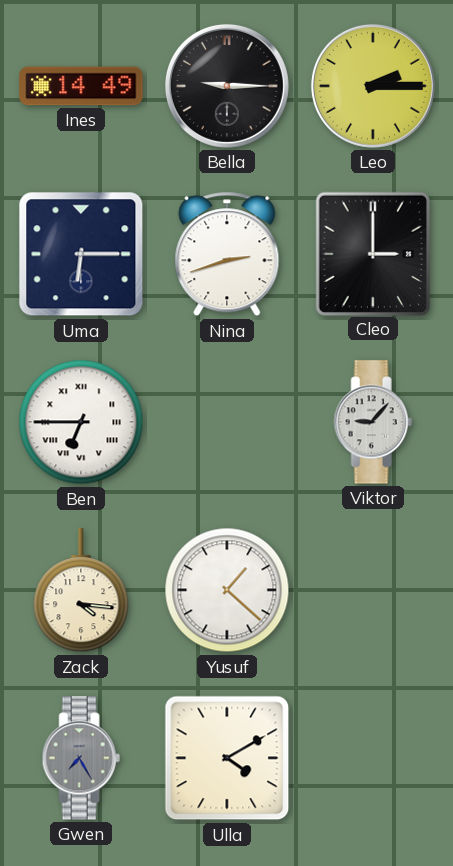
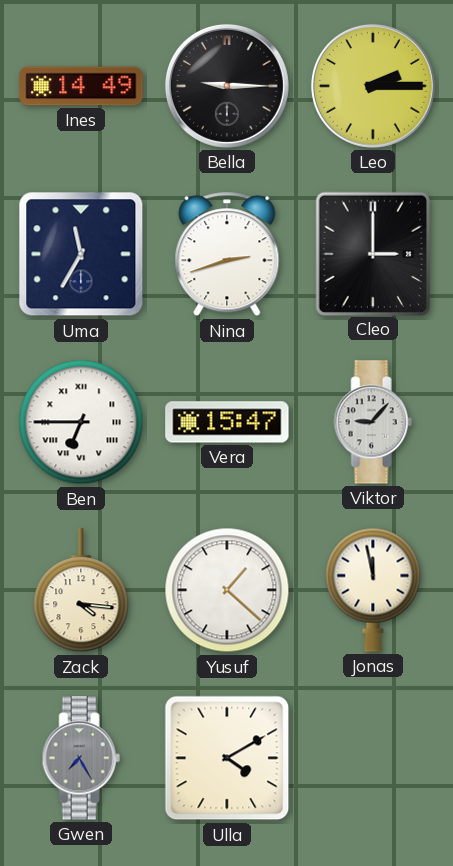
Uma: 6:15 -> 11:35
Vera: none -> 15:47
Jonas: none -> 11:58
